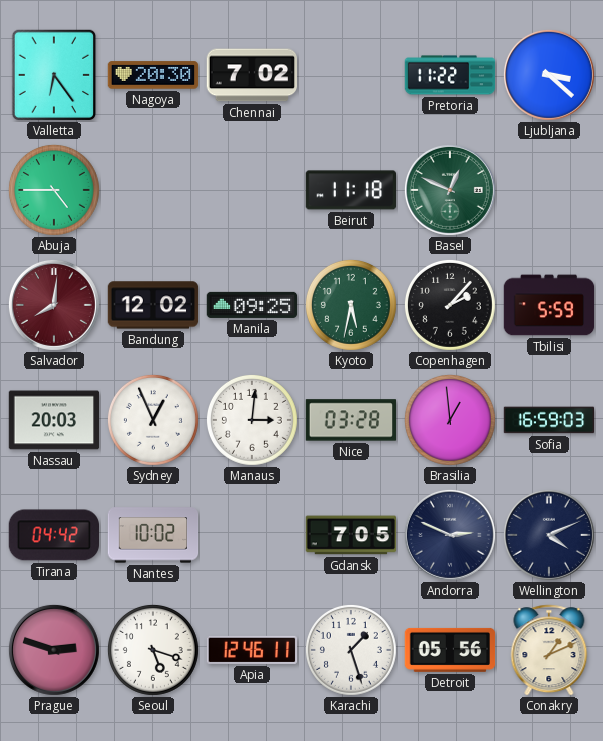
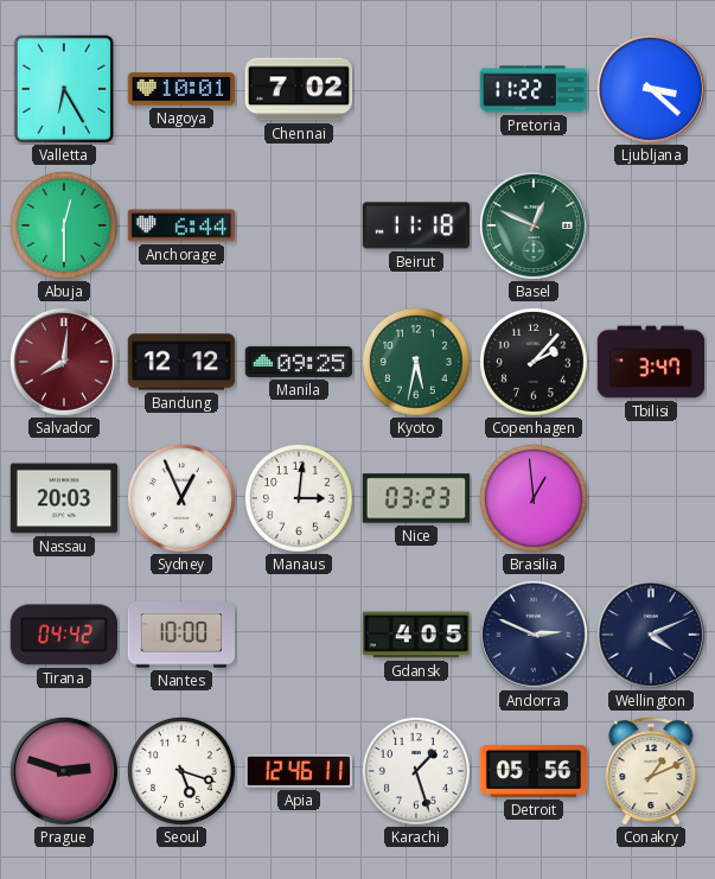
Valletta: 6:24 -> 6:25
Nagoya: 20:30 -> 10:01
Abuja: 4:45 -> 12:30
Anchorage: none -> 6:44
Bandung: 12:02 -> 12:12
Tbilisi: 5:59 -> 3:47
Nice: 03:28 -> 03:23
Sofia: 16:59 -> none
Nantes: 10:02 -> 10:00
Gdansk: 7:05 -> 4:05
